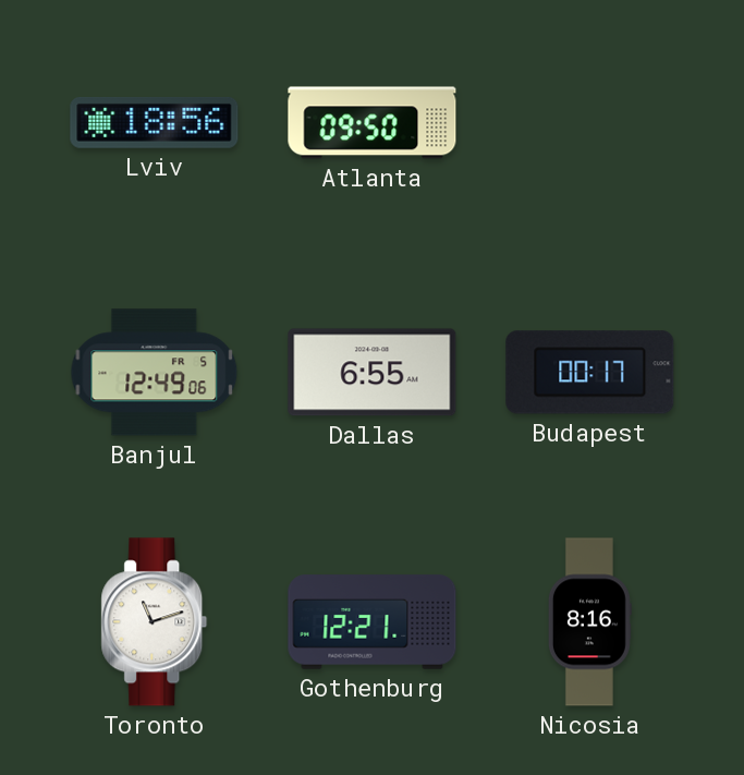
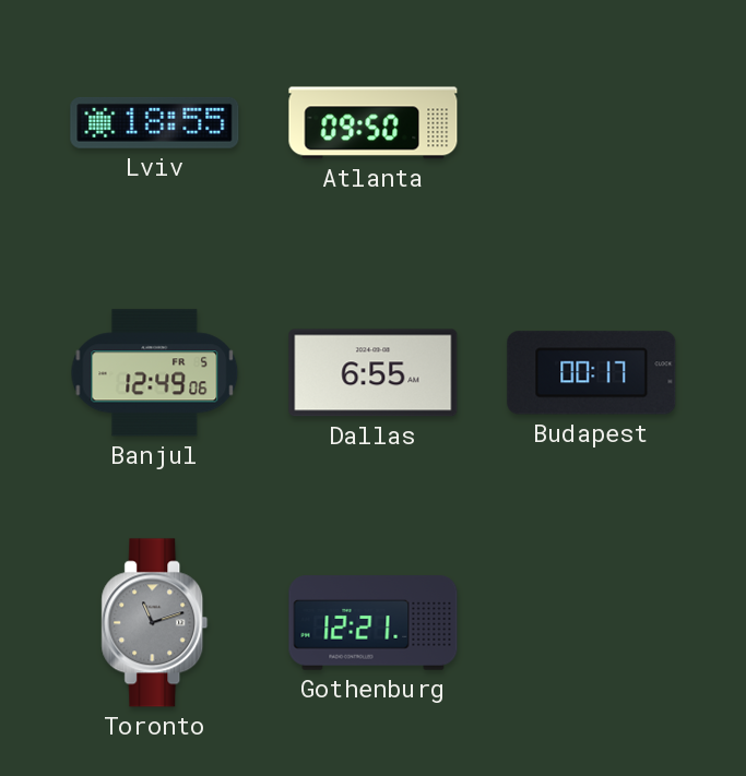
Lviv: 18:56 -> 18:55
Toronto dial: white -> grey
Nicosia: 8:16 -> none
